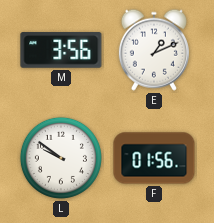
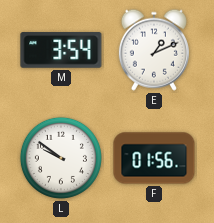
M: 3:56 -> 3:54
